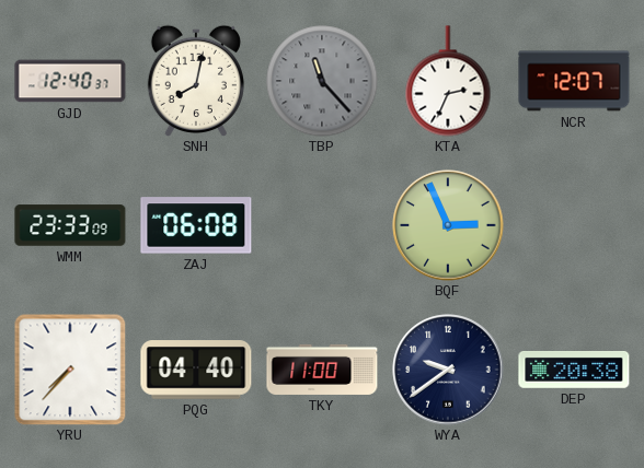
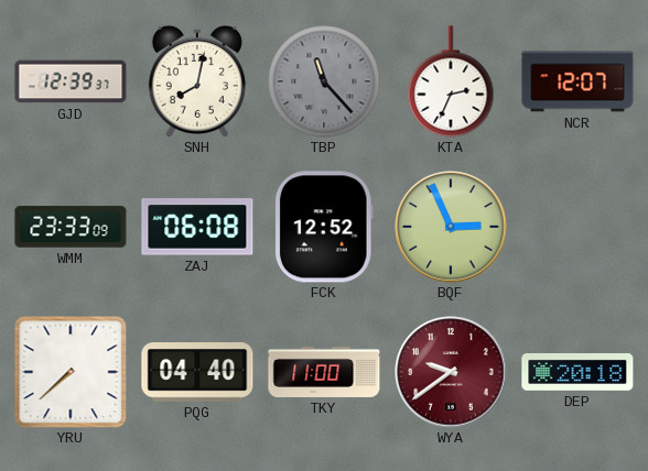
GJD: 12:40 -> 12:39
FCK: none -> 12:52
YRU: 7:37 -> 7:38
WYA dial: navy -> burgundy
DEP: 20:38 -> 20:18
